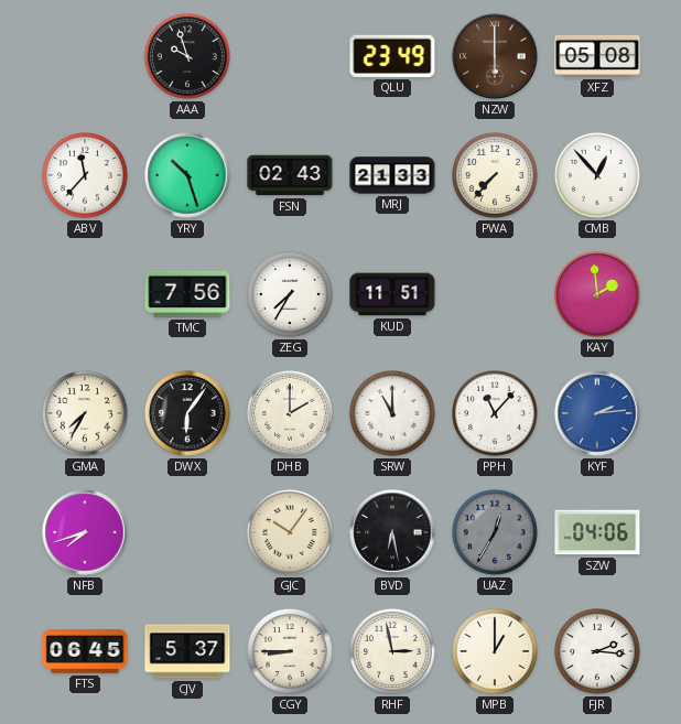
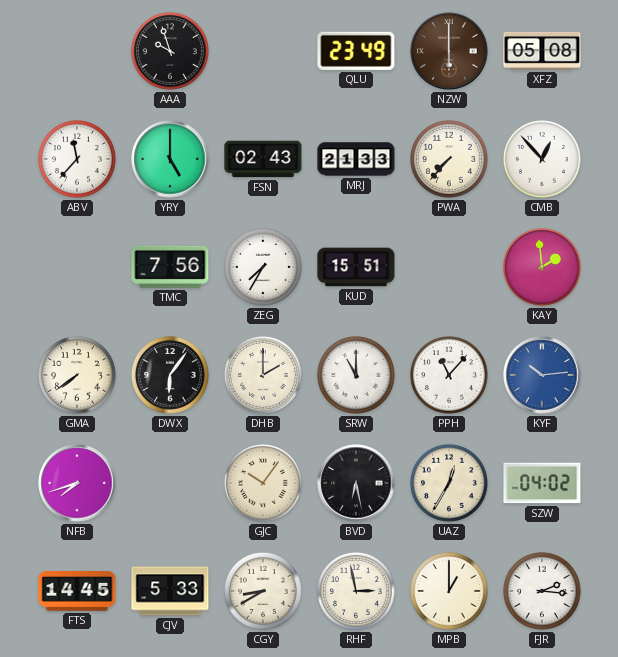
YRY: 10:27 -> 5:00
KUD: 11:51 -> 15:51
GMA: 7:35 -> 7:39
KYF: 2:14 -> 10:14
UAZ dial: grey -> cream
SZW: 04:06 -> 04:02
FTS: 06:45 -> 14:45
CJV: 5:37 -> 5:33
CGY: 8:45 -> 8:40
